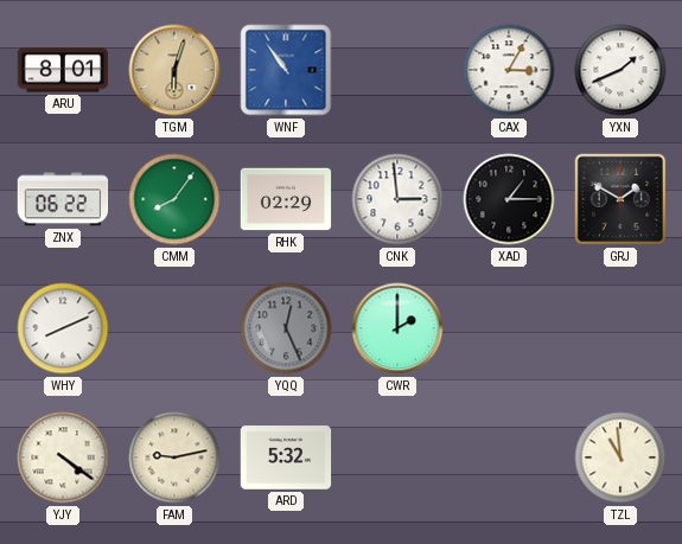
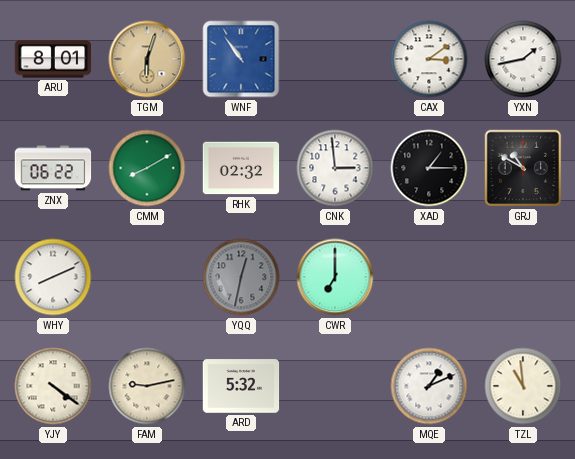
CAX: 3:05 -> 3:09
YXN: 1:41 -> 1:43
CMM: 8:06 -> 8:10
RHK: 02:29 -> 02:32
GRJ: 1:50 -> 10:50
YQQ: 12:26 -> 12:32
CWR: 2:00 -> 7:00
MQE: none -> 1:11
